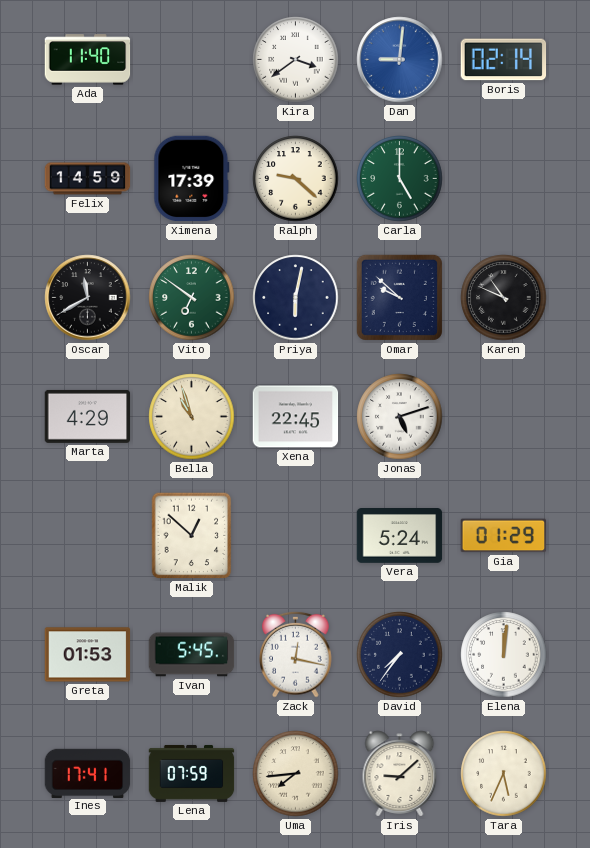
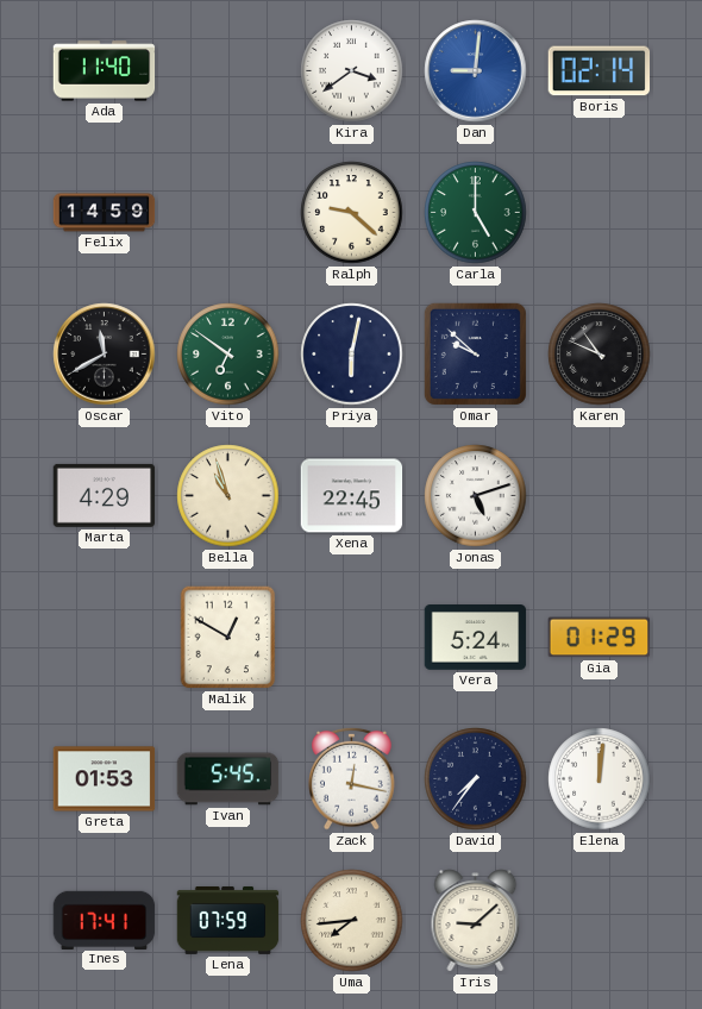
Ximena: 17:39 -> none
Malik: 12:52 -> 12:50
Tara: 5:34 -> none
